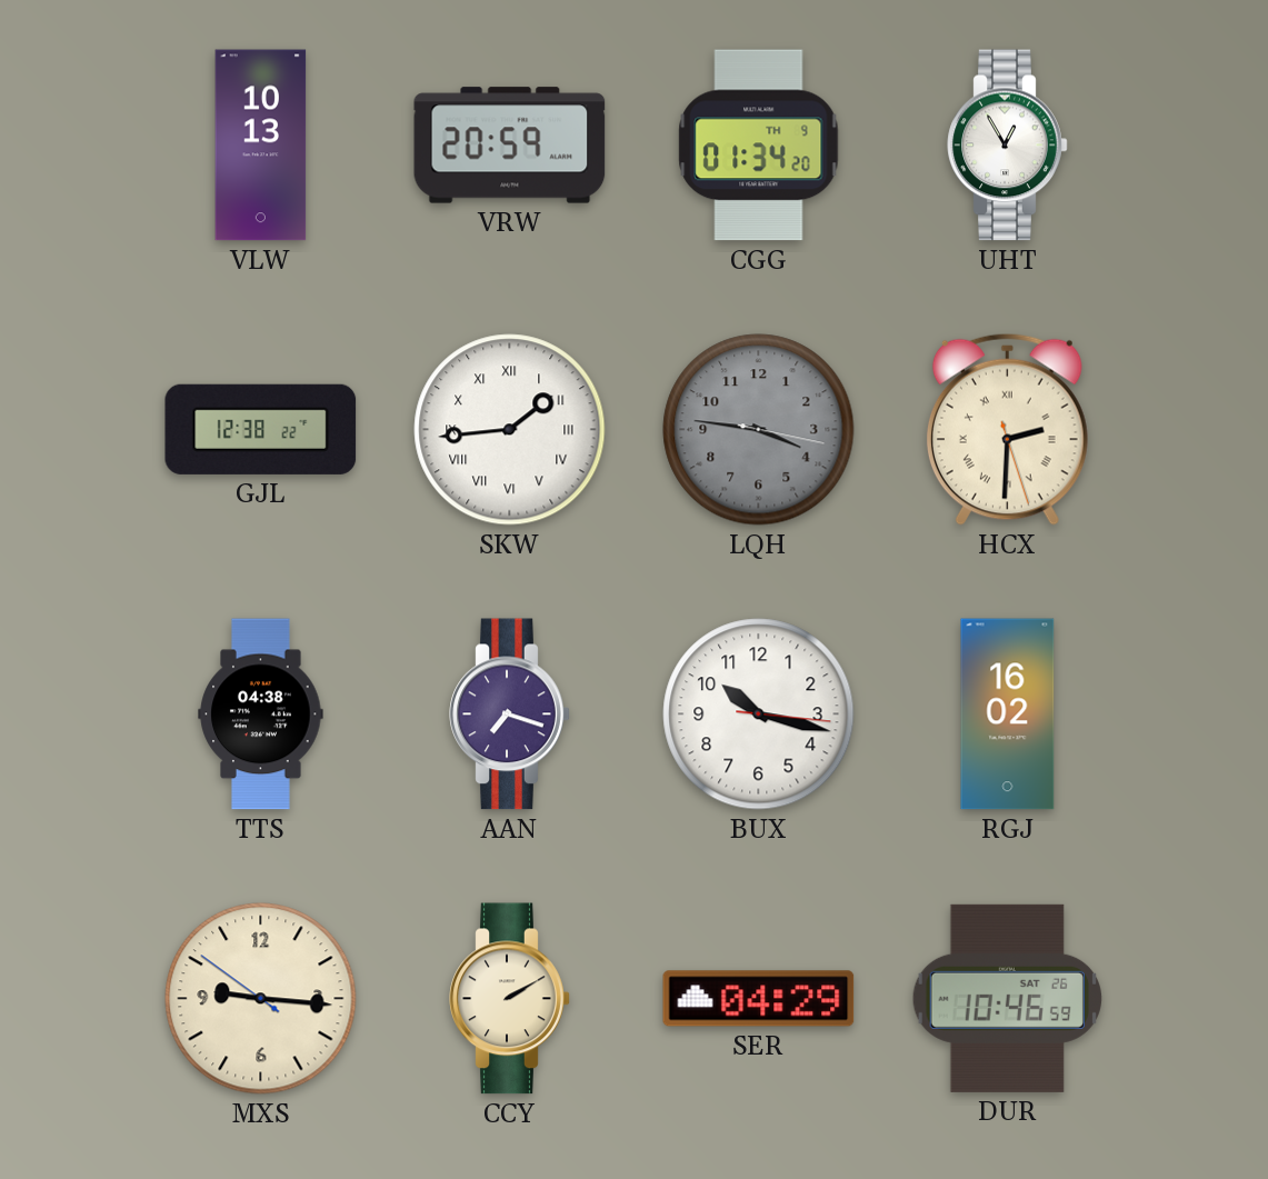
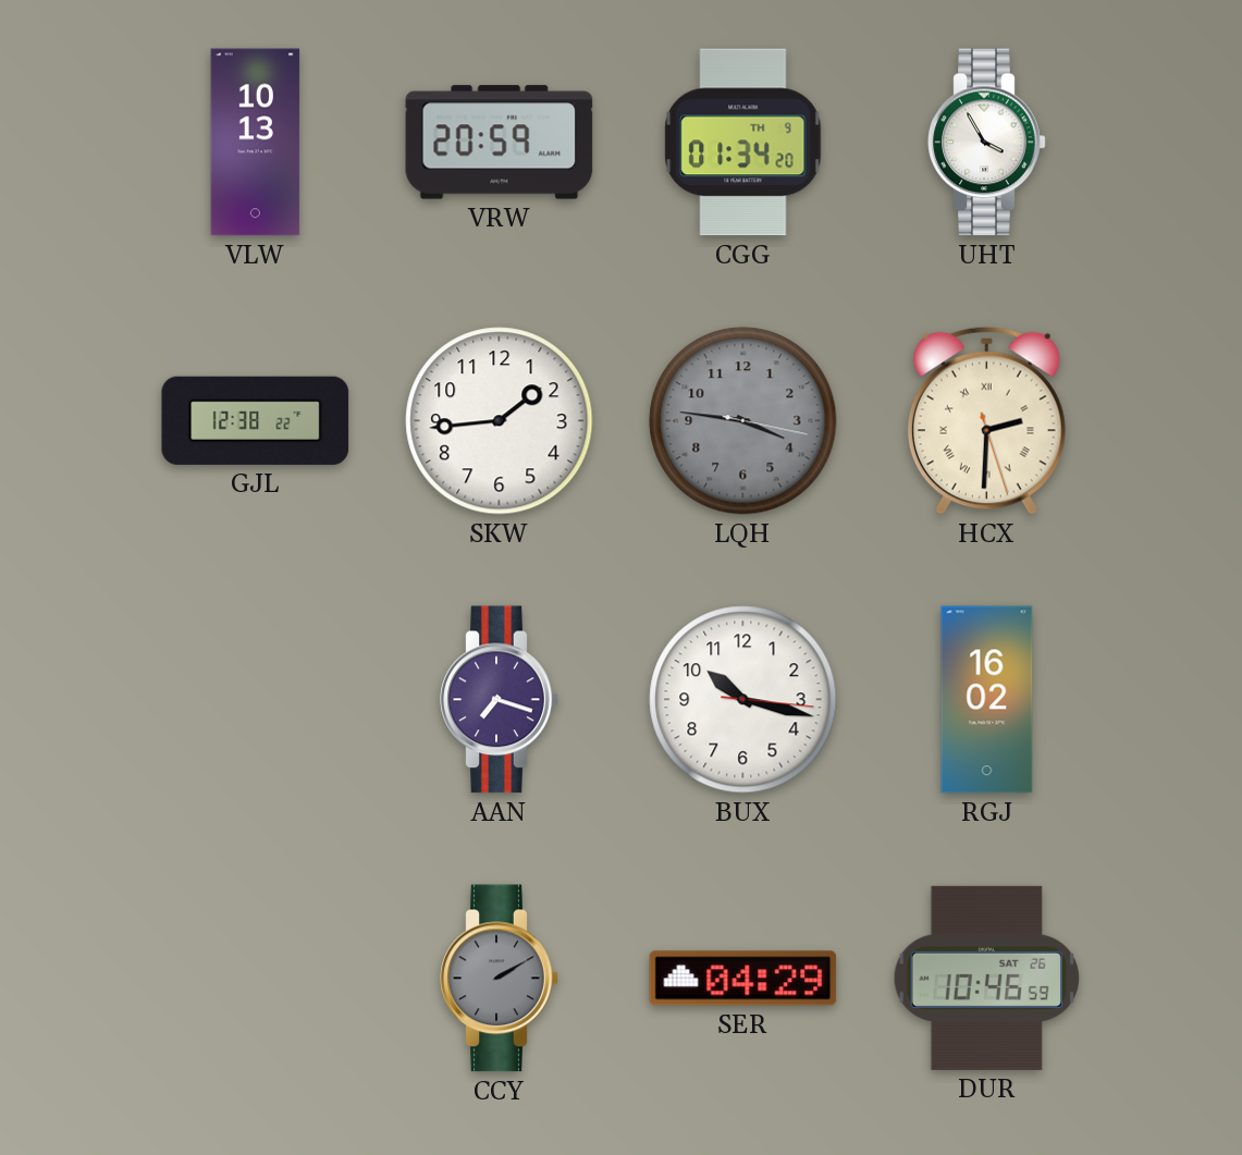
UHT: 12:55 -> 3:55
SKW numerals: Roman -> Arabic
TTS: 04:38 -> none
MXS: 9:15 -> none
CCY dial: cream -> grey
